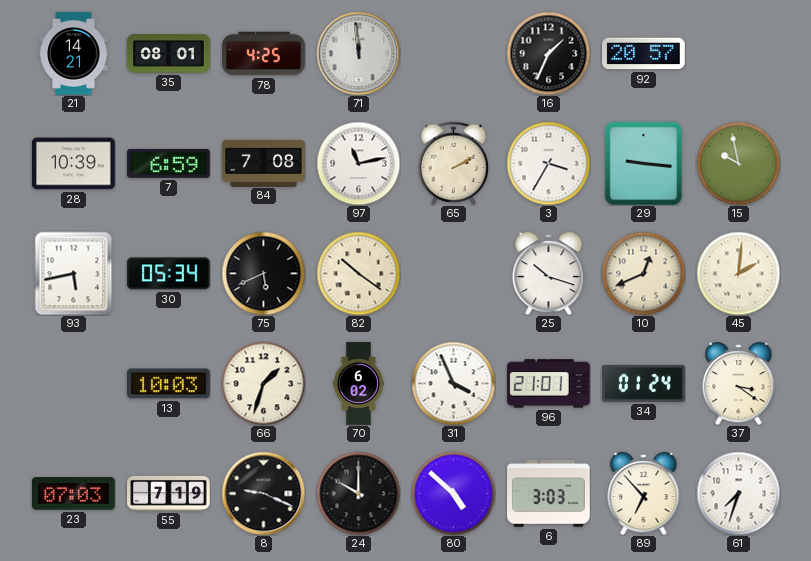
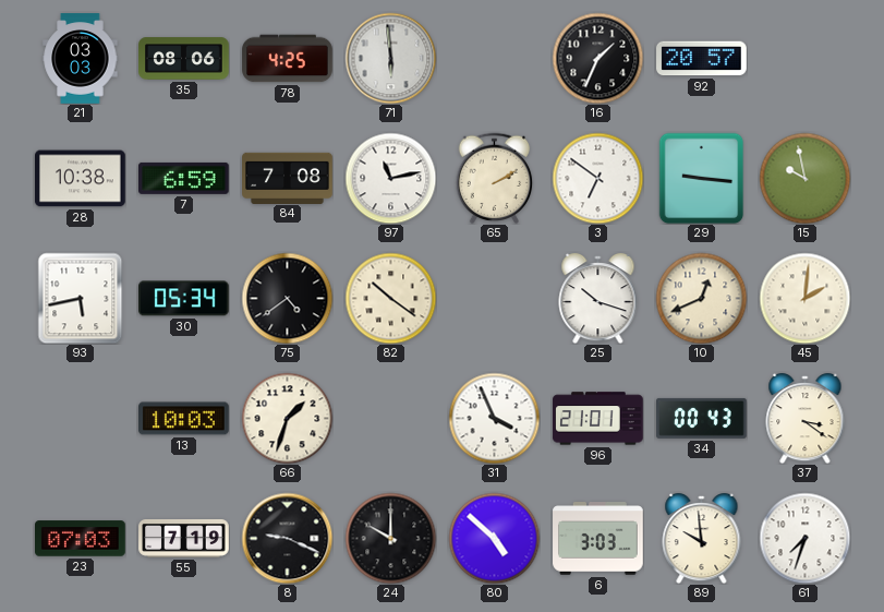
21: 14:21 -> 03:03
35: 08:01 -> 08:06
71: 11:59 -> 5:59
28: 10:39 -> 10:38
3: 3:35 -> 6:51
75: 5:41 -> 4:39
70: 6:02 -> none
34: 01:24 -> 00:43
89: 6:53 -> 9:59
